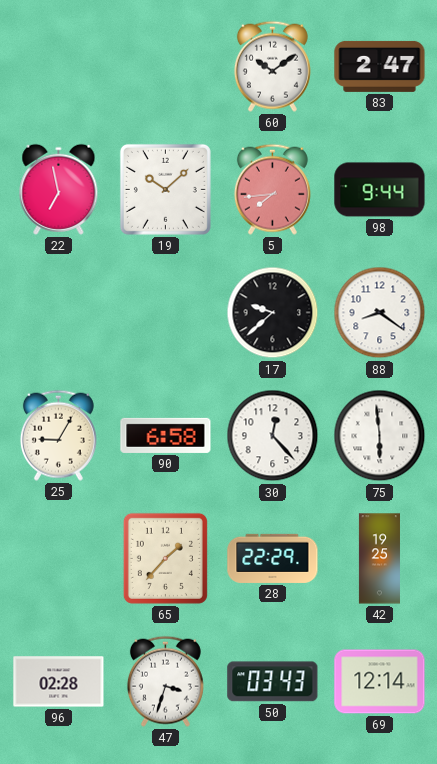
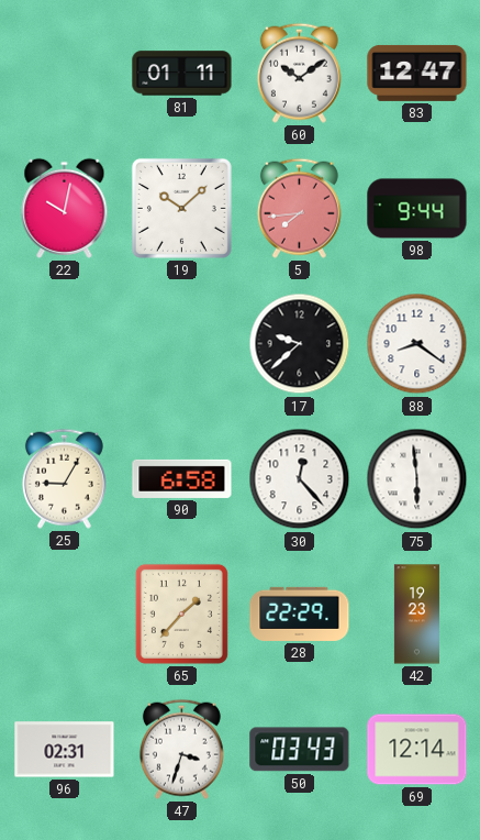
81: none -> 01:11
83: 2:47 -> 12:47
22: 6:58 -> 10:02
42: 19:25 -> 19:23
96: 02:28 -> 02:31
